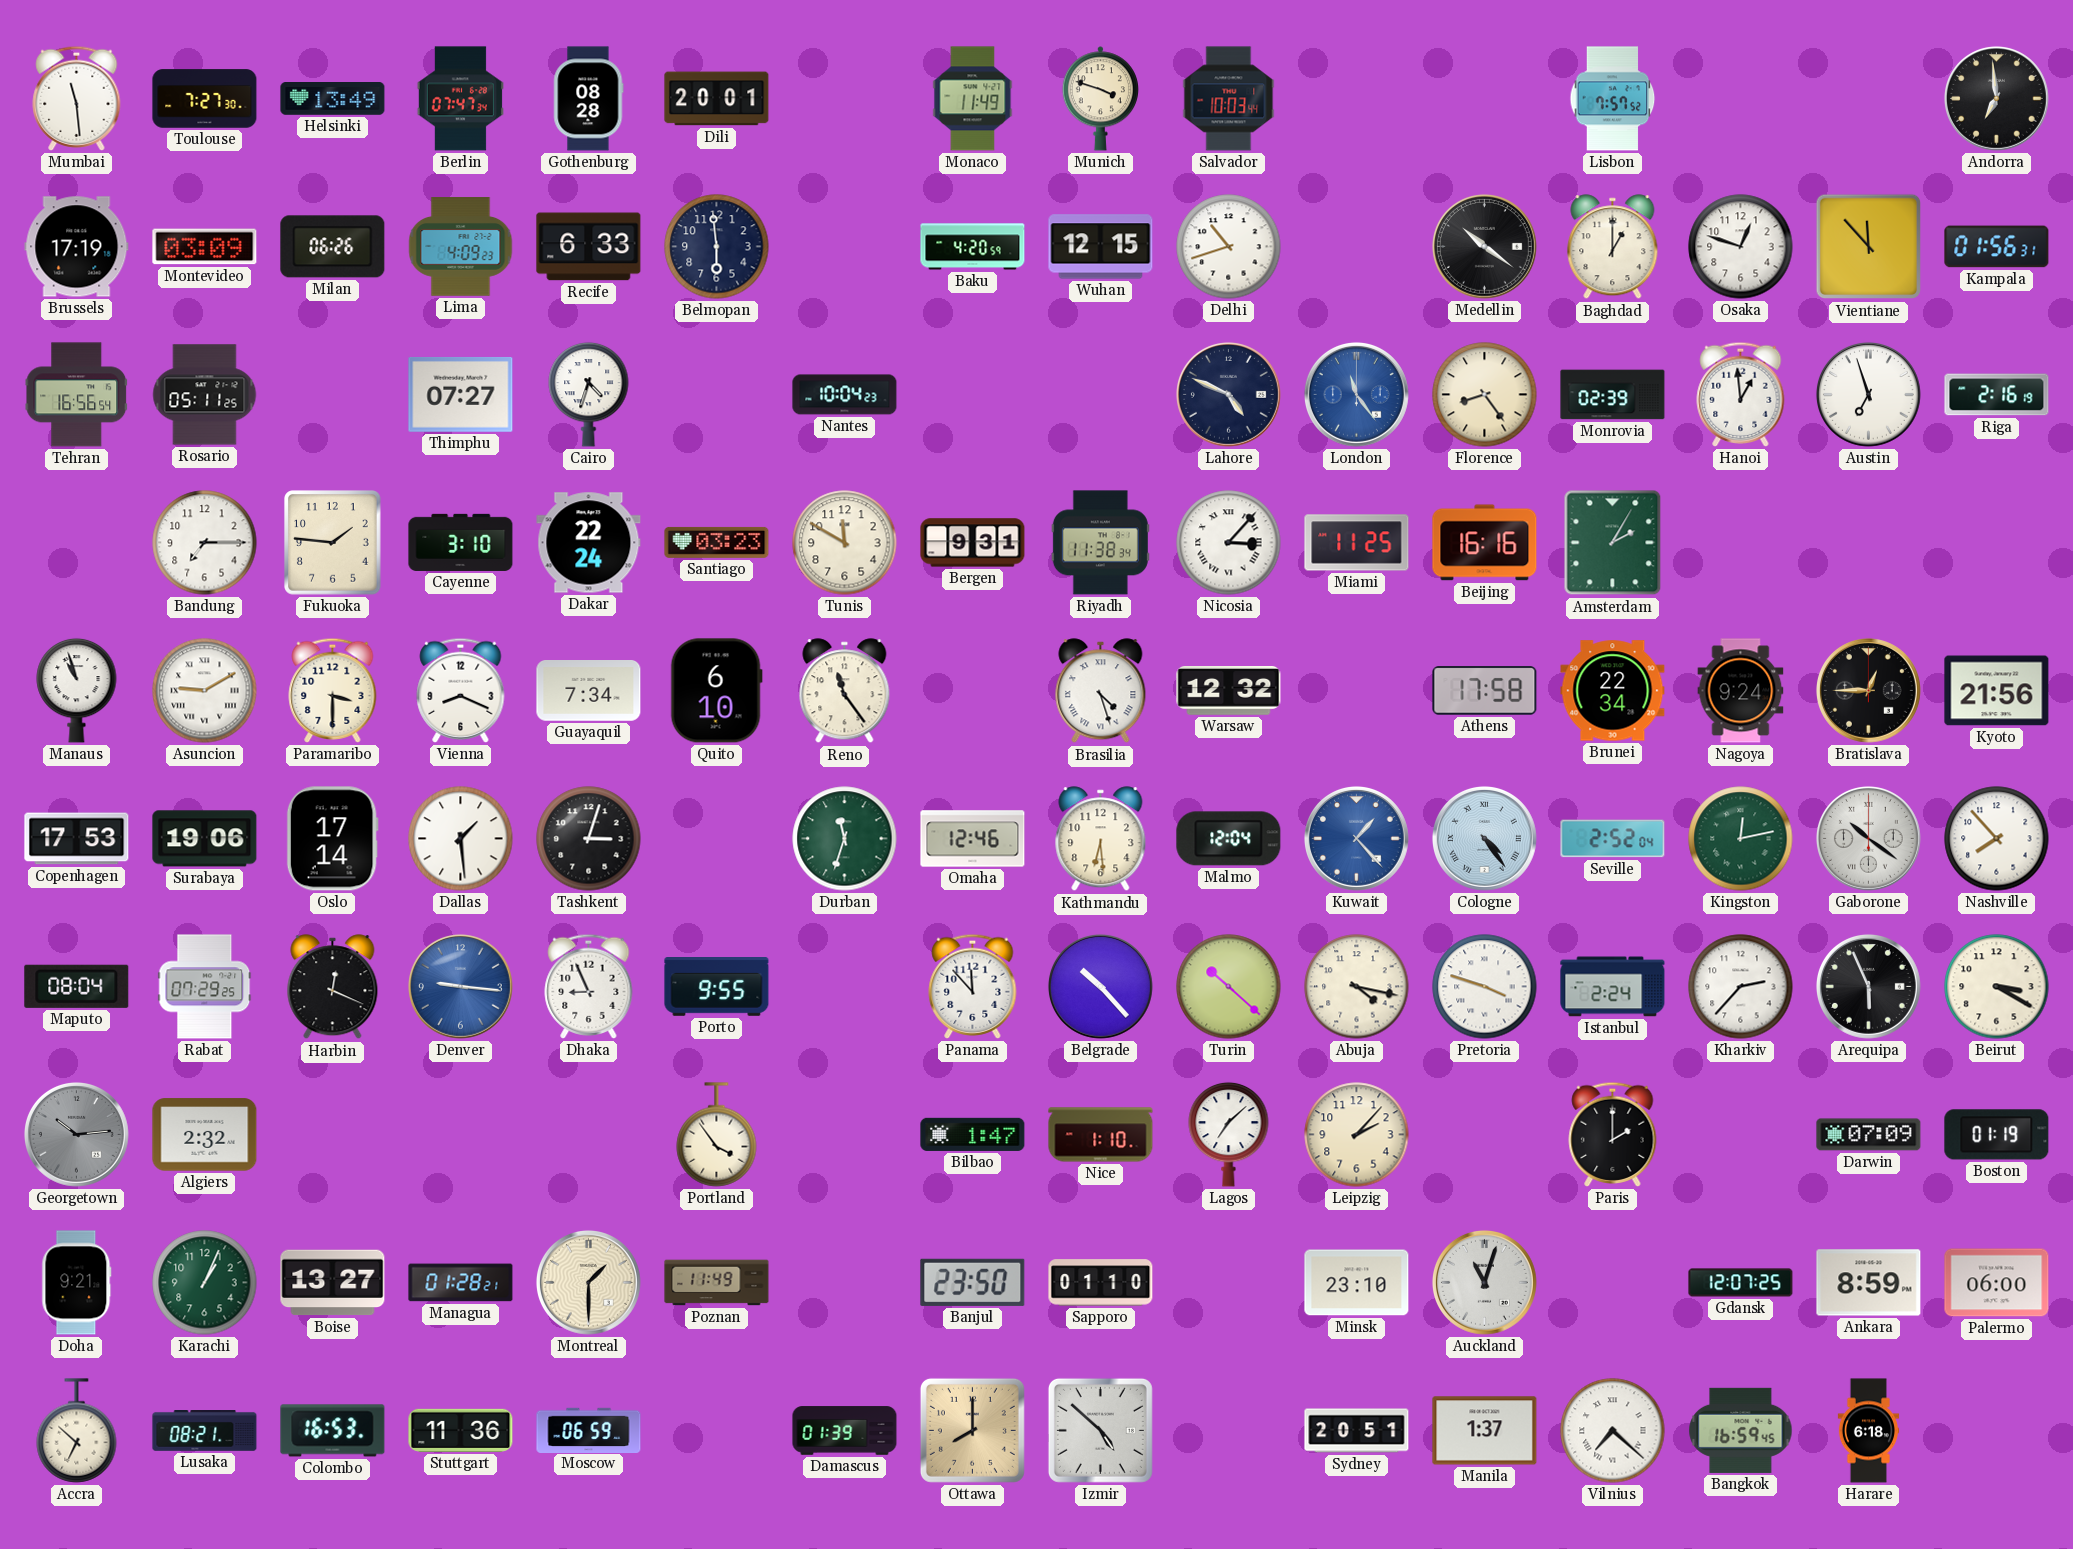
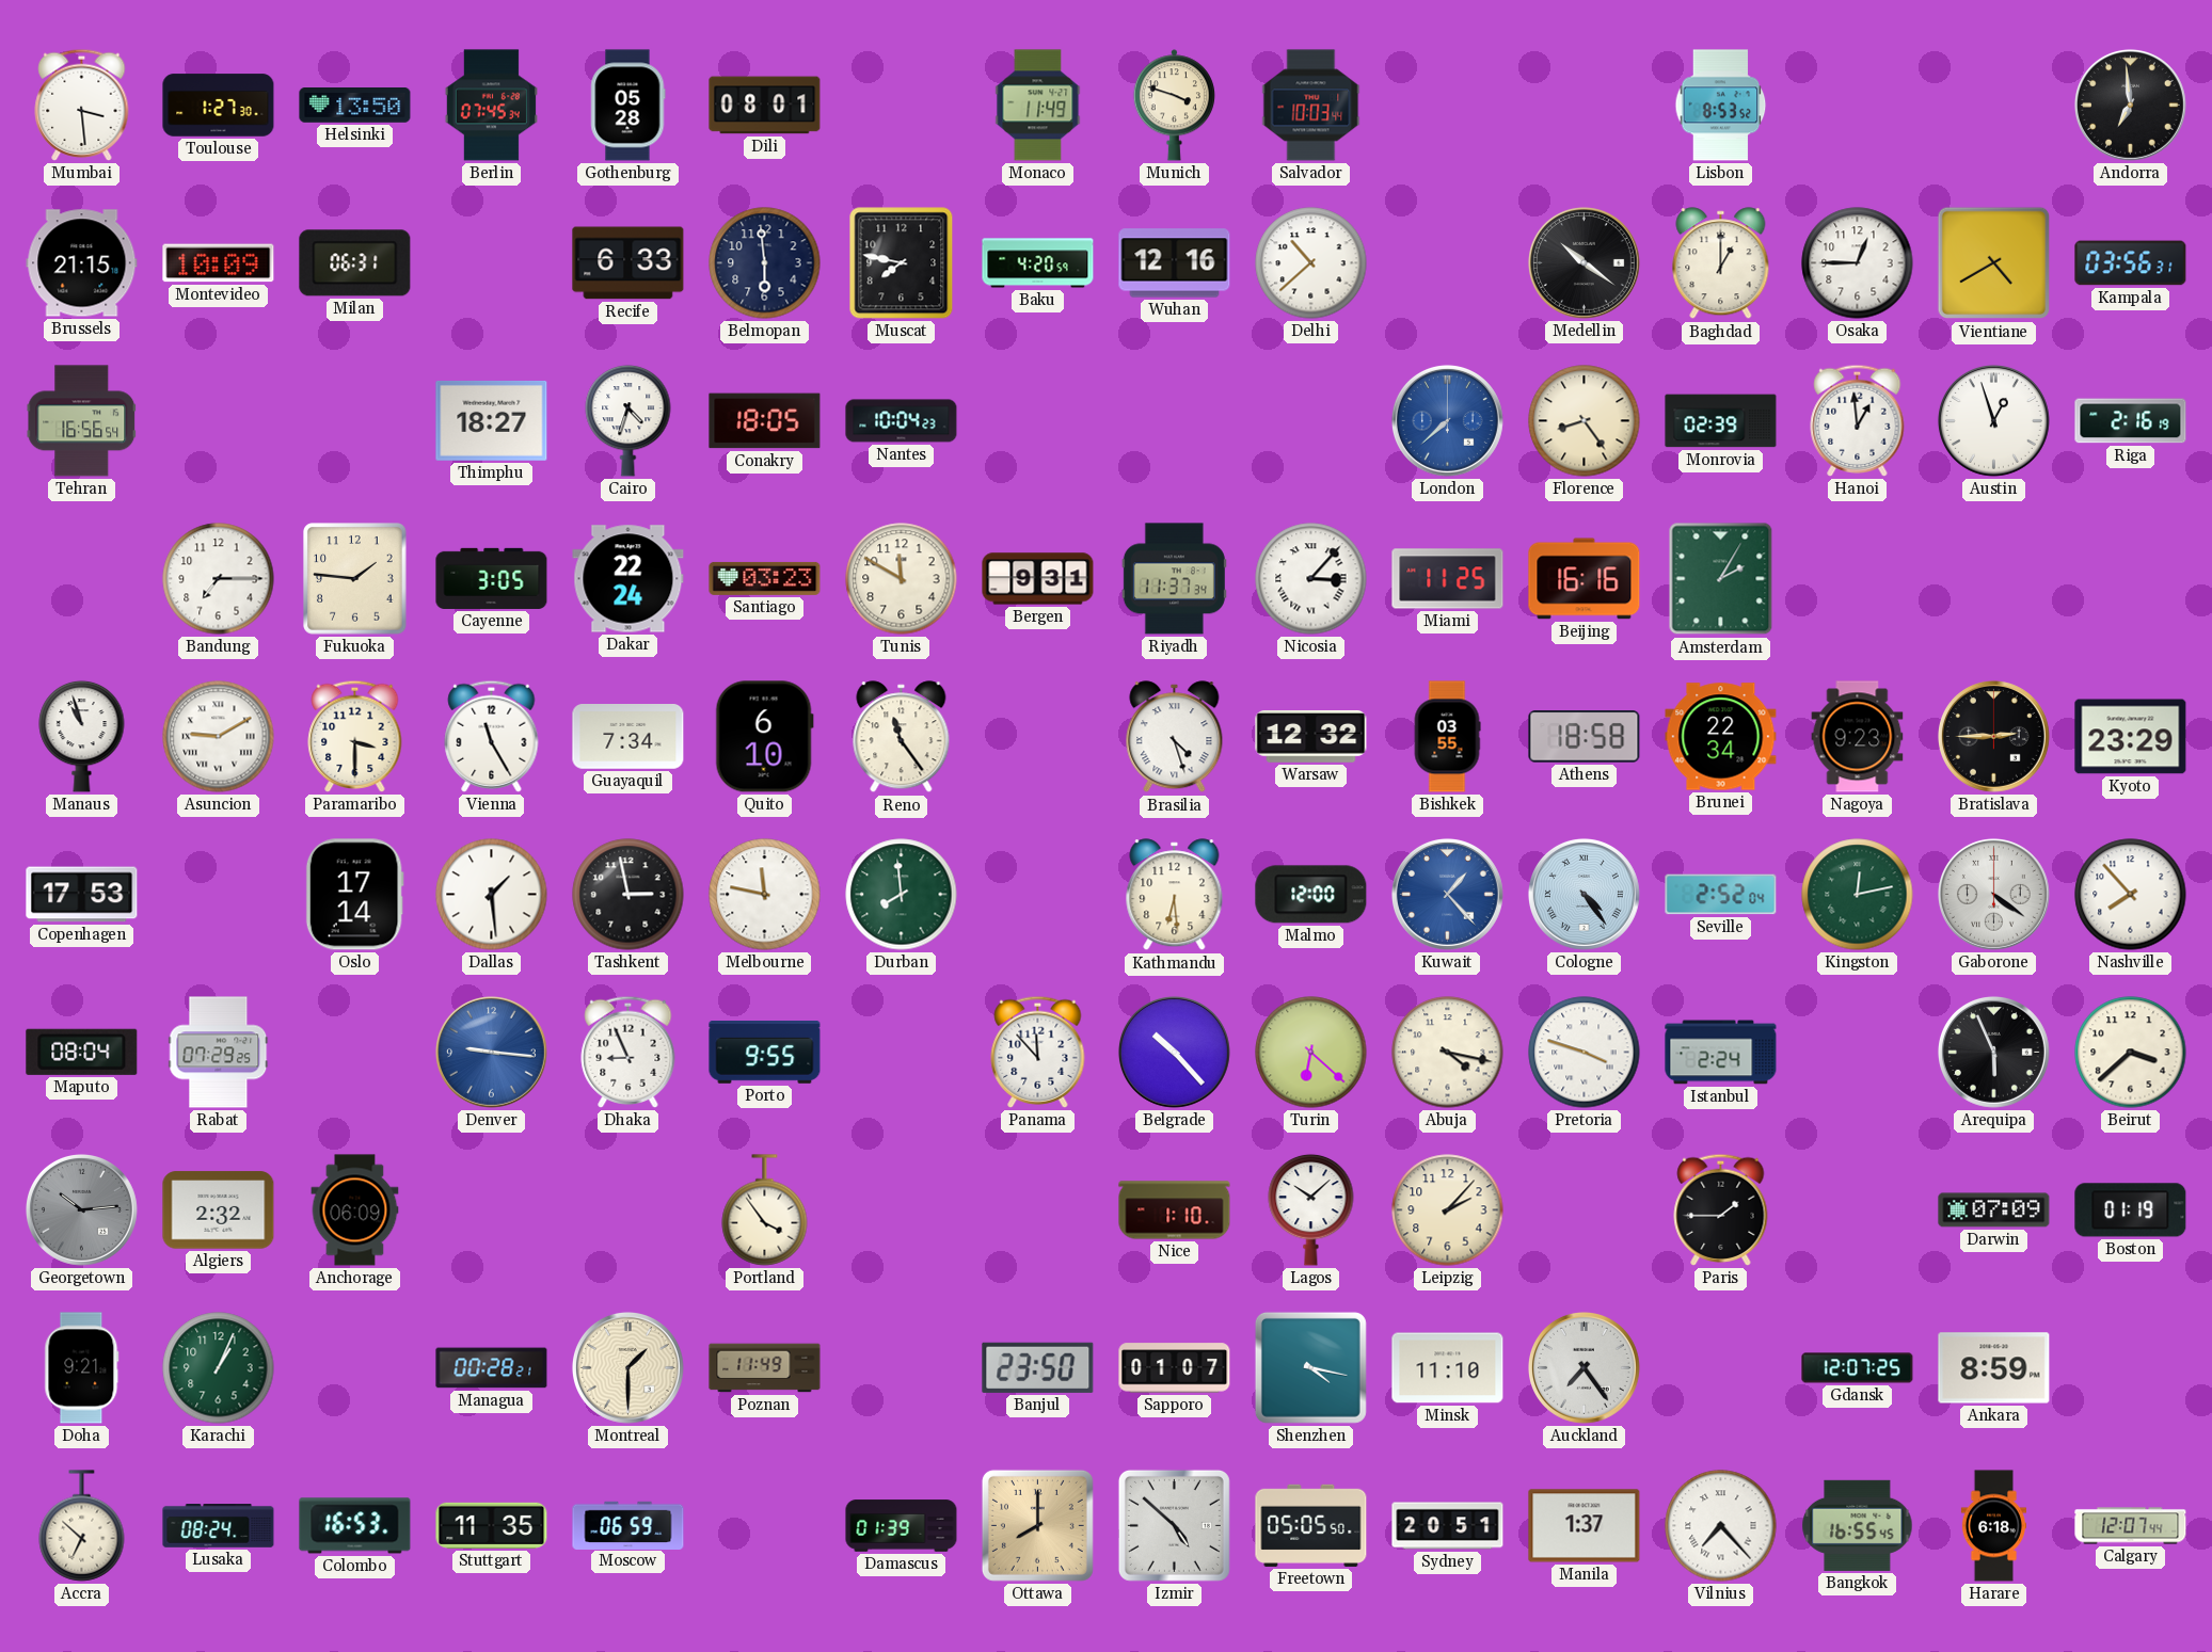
Mumbai: 11:29 -> 3:29
Toulouse: 7:27 -> 1:27
Helsinki: 13:49 -> 13:50
Berlin: 07:47 -> 07:45
Gothenburg: 08:28 -> 05:28
Dili: 20:01 -> 08:01
Lisbon: 7:57 -> 8:53
Brussels: 17:19 -> 21:15
Montevideo: 03:09 -> 10:09
Milan: 06:26 -> 06:31
Lima: 4:09 -> none
Muscat: none -> 7:47
Wuhan: 12:15 -> 12:16
Delhi: 10:42 -> 10:38
Osaka: 12:48 -> 12:45
Vientiane: 11:53 -> 4:40
Kampala: 01:56 -> 03:56
Rosario: 05:11 -> none
Thimphu: 07:27 -> 18:27
Conakry: none -> 18:05
Lahore: 4:49 -> none
London: 11:24 -> 7:38
Austin: 6:57 -> 12:57
Cayenne: 3:10 -> 3:05
Riyadh: 11:38 -> 11:37
Vienna: 8:19 -> 11:25
Bishkek: none -> 03:55
Athens: 17:58 -> 18:58
Nagoya: 9:24 -> 9:23
Bratislava: 12:45 -> 2:45
Kyoto: 21:56 -> 23:29
Surabaya: 19:06 -> none
Tashkent: 3:03 -> 2:58
Melbourne: none -> 11:47
Durban: 11:33 -> 7:59
Omaha: 12:46 -> none
Malmo: 12:04 -> 12:00
Gaborone: 10:21 -> 4:21
Harbin: 12:19 -> none
Turin: 10:22 -> 6:22
Kharkiv: 2:37 -> none
Beirut: 3:20 -> 3:38
Anchorage: none -> 06:09
Bilbao: 1:47 -> none
Lagos: 7:08 -> 10:08
Paris: 2:00 -> 1:45
Boise: 13:27 -> none
Managua: 01:28 -> 00:28
Sapporo: 01:10 -> 01:07
Shenzhen: none -> 4:17
Minsk: 23:10 -> 11:10
Auckland: 11:03 -> 7:24
Palermo: 06:00 -> none
Lusaka: 08:21 -> 08:24
Stuttgart: 11:36 -> 11:35
Freetown: none -> 05:05
Vilnius: 7:22 -> 7:23
Bangkok: 16:59 -> 16:55
Calgary: none -> 12:07
